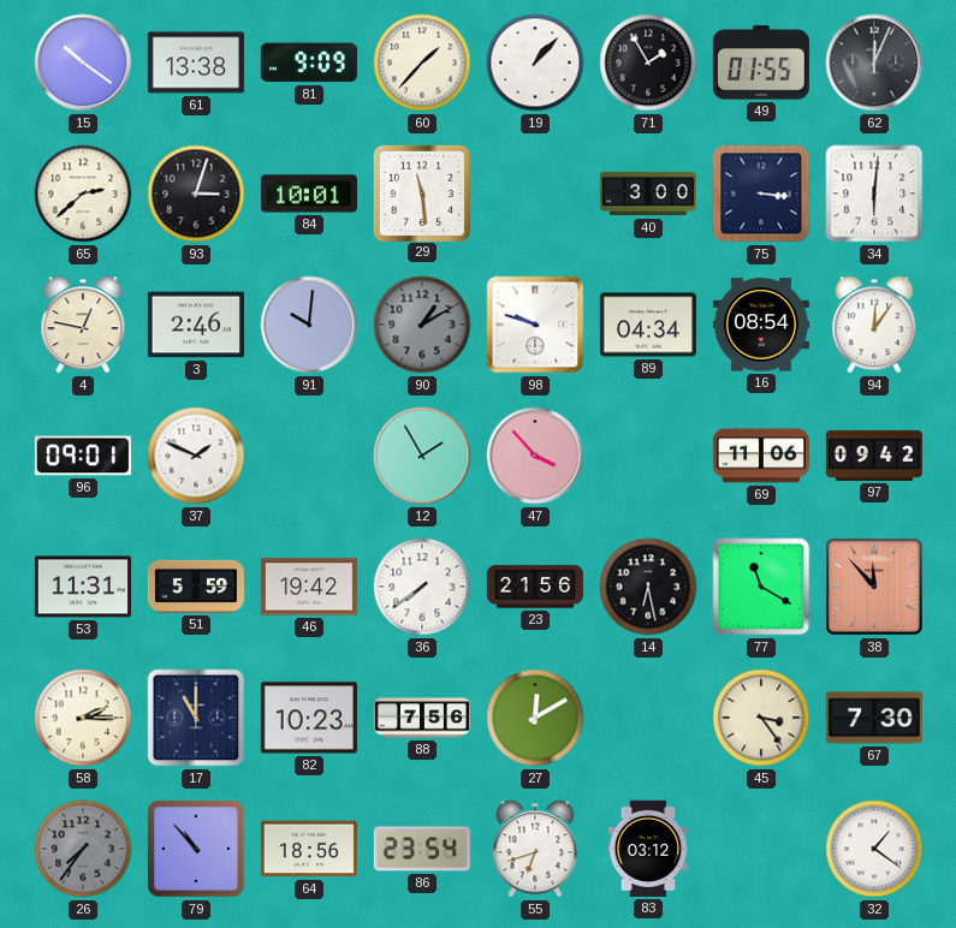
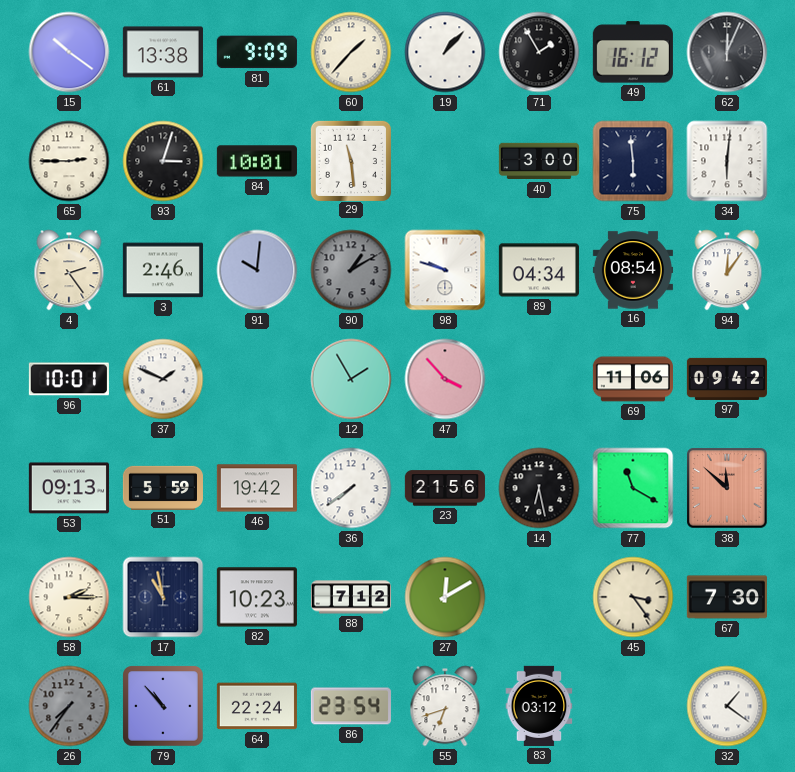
49: 01:55 -> 16:12
65: 2:38 -> 2:45
75: 3:16 -> 5:59
4: 12:47 -> 2:24
96: 09:01 -> 10:01
53: 11:31 -> 09:13
38: 11:53 -> 11:52
17: 11:00 -> 10:58
88: 7:56 -> 7:12
64: 18:56 -> 22:24
